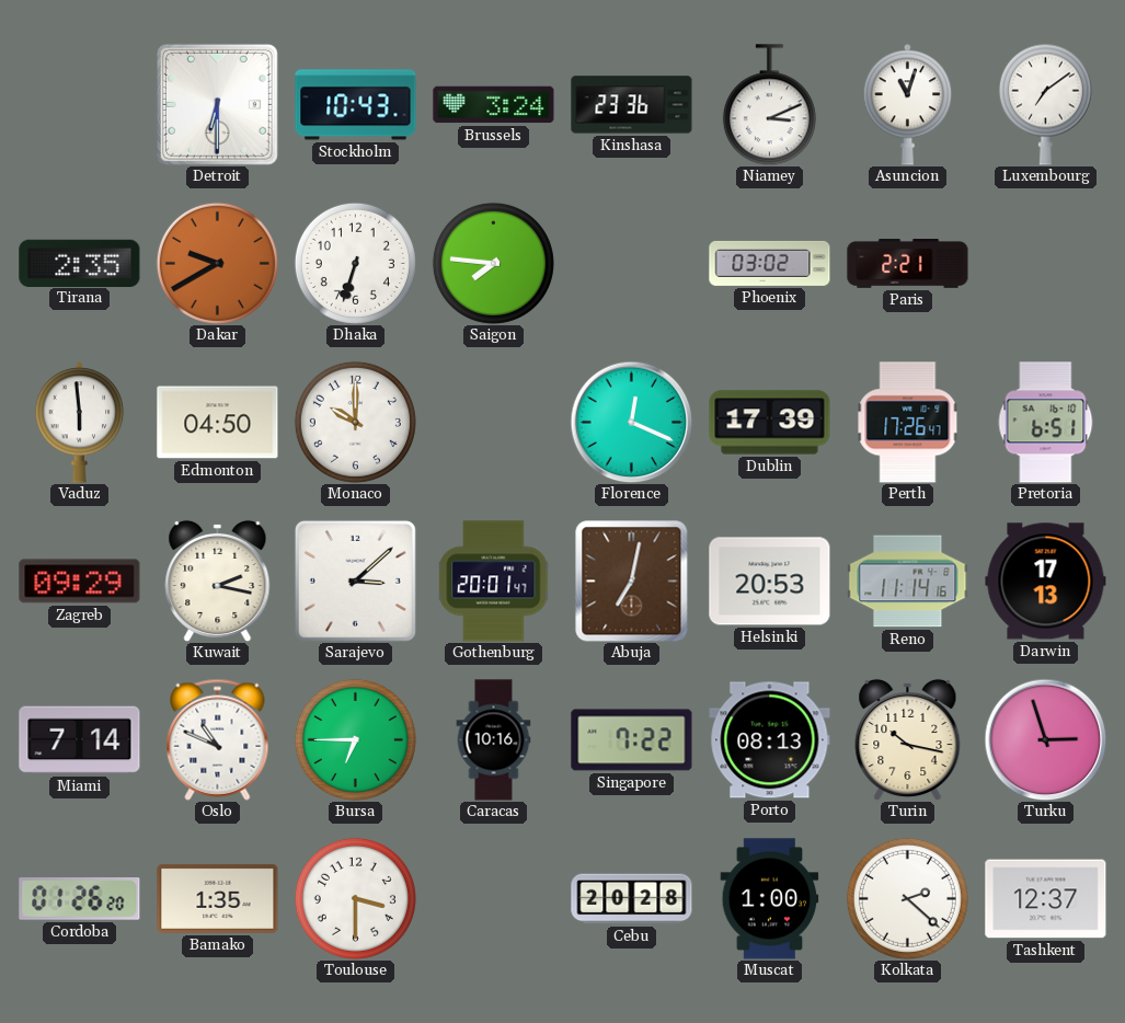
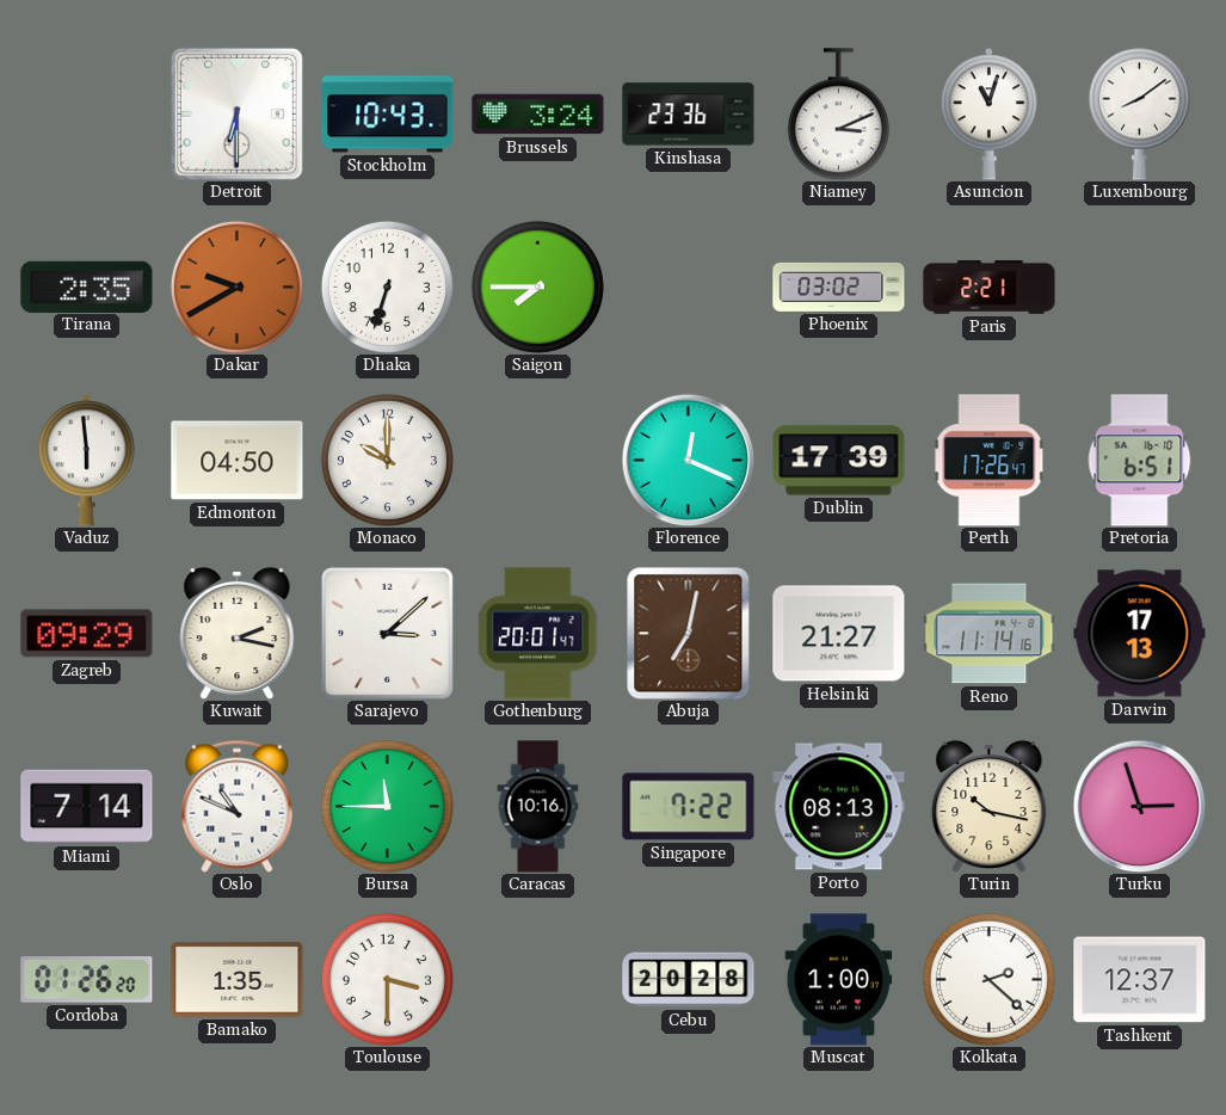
Luxembourg: 7:09 -> 8:09
Saigon: 7:46 -> 7:45
Helsinki: 20:53 -> 21:27
Bursa: 6:45 -> 11:45
